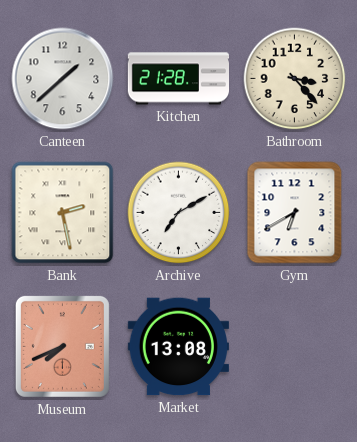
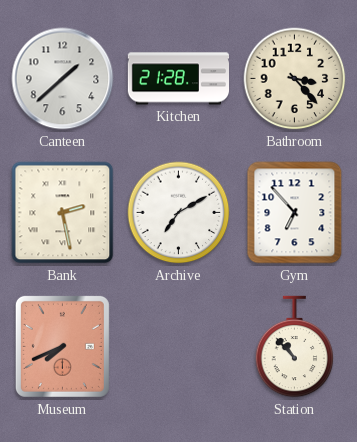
Gym: 6:40 -> 6:53
Market: 13:08 -> none
Station: none -> 10:53
